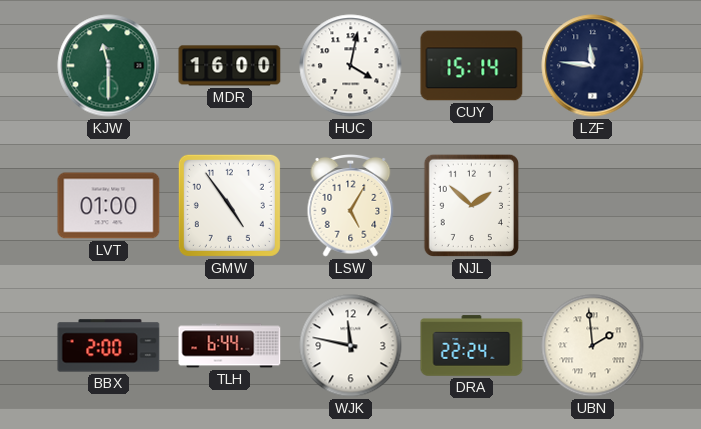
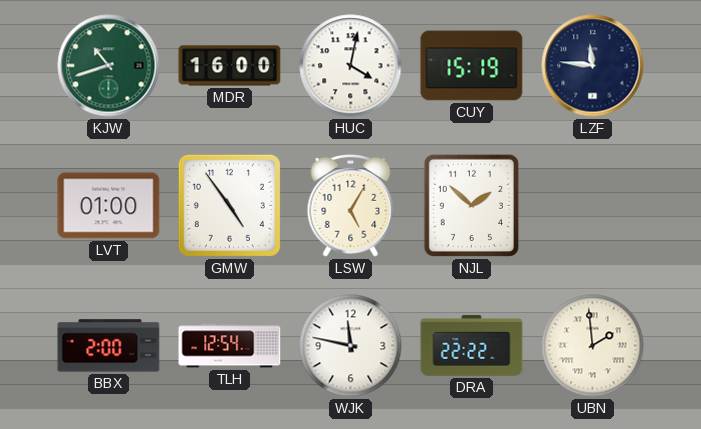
KJW: 11:30 -> 10:42
CUY: 15:14 -> 15:19
TLH: 6:44 -> 12:54
DRA: 22:24 -> 22:22
